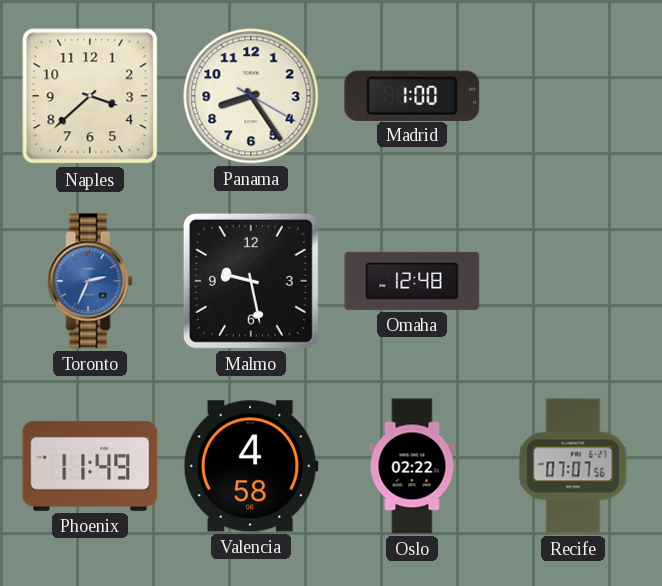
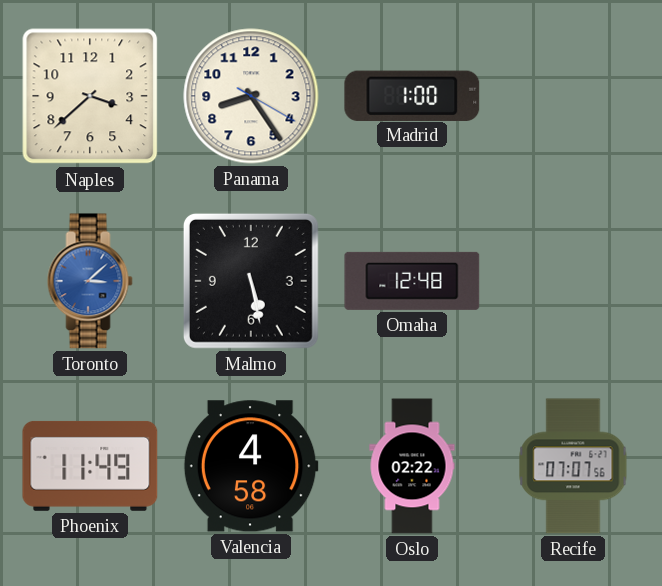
Toronto: 2:34 -> 3:08
Malmo: 9:28 -> 5:28
